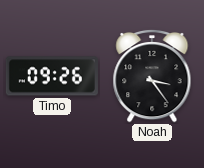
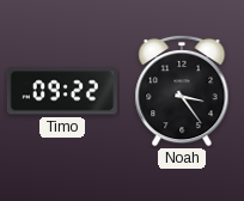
Timo: 09:26 -> 09:22
